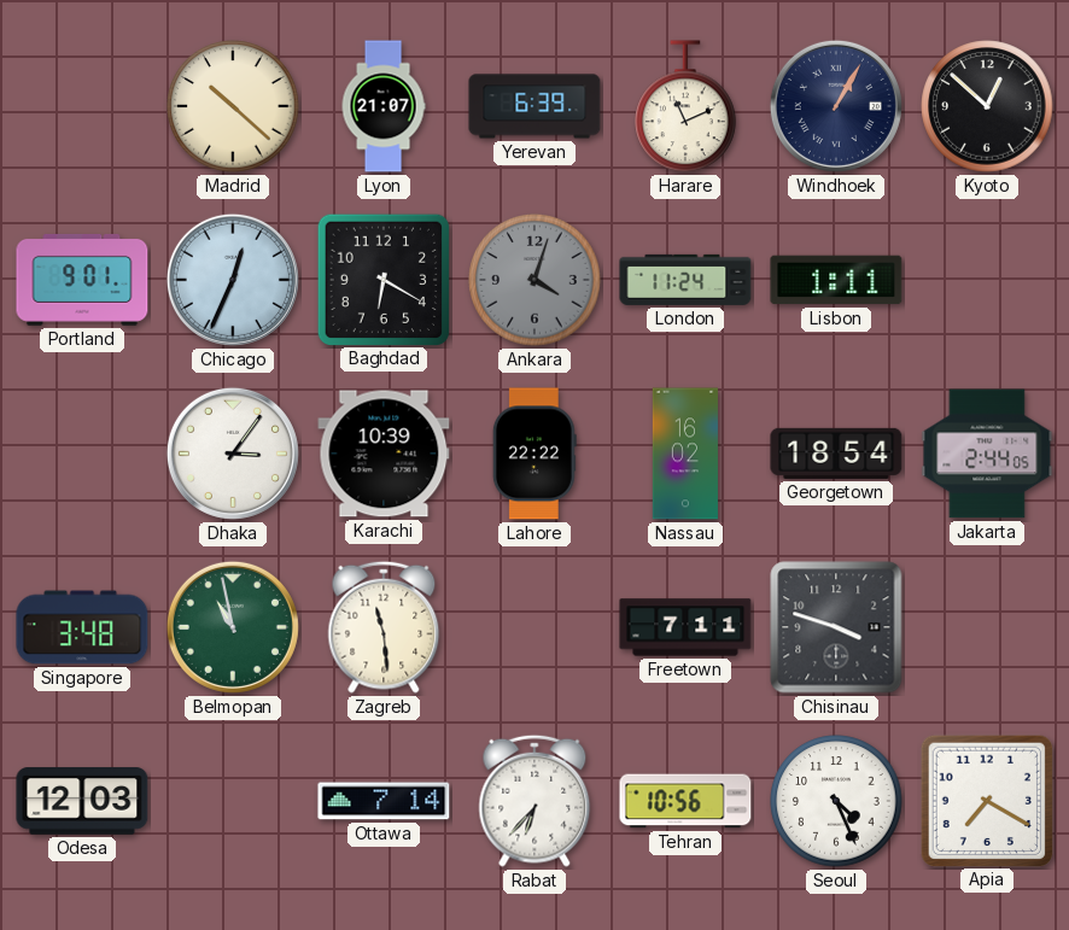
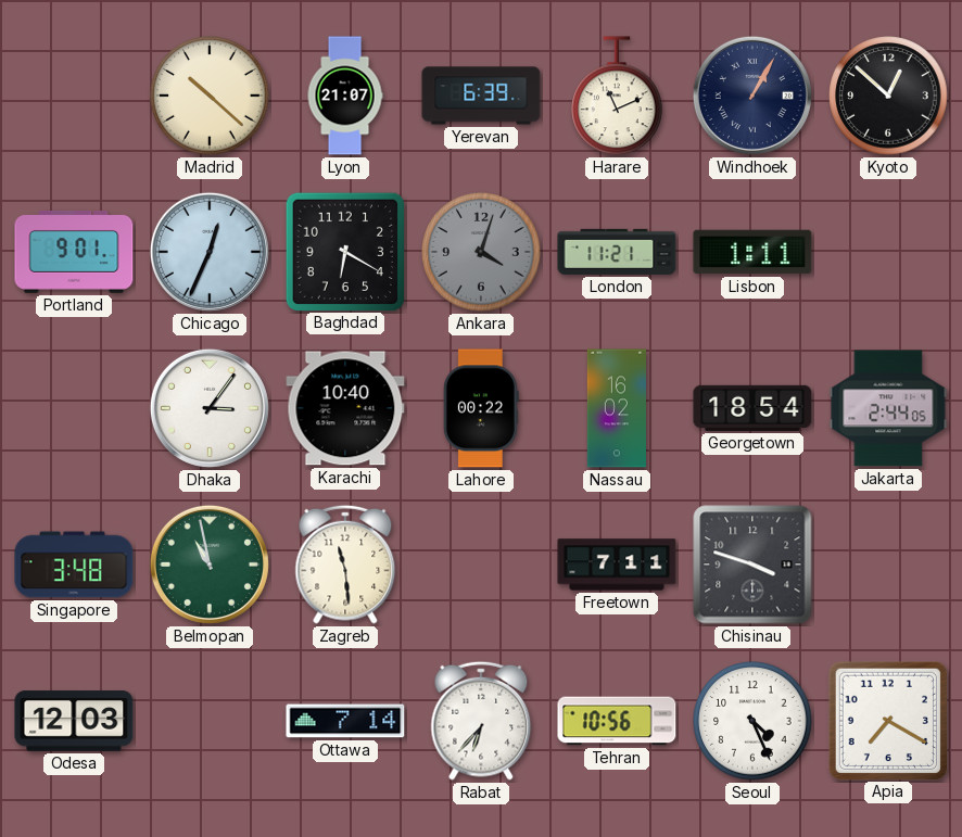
London: 11:24 -> 11:21
Karachi: 10:39 -> 10:40
Lahore: 22:22 -> 00:22
